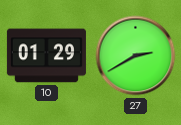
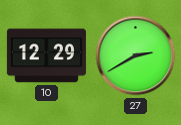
10: 01:29 -> 12:29
